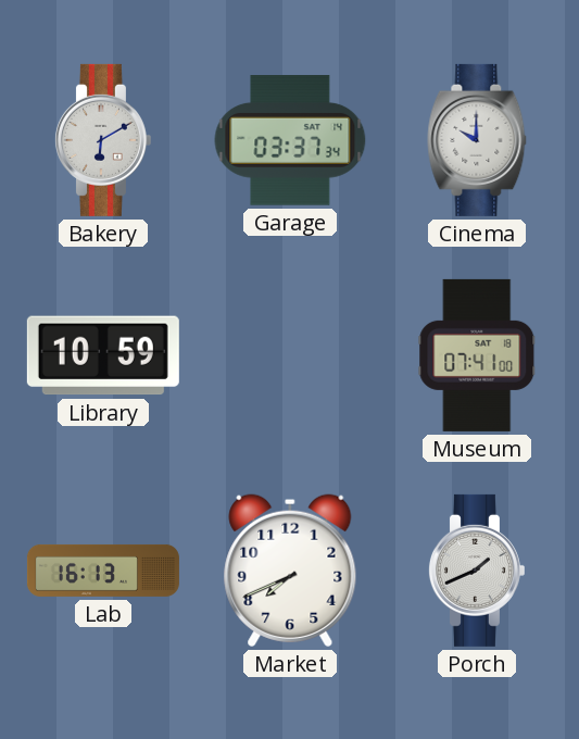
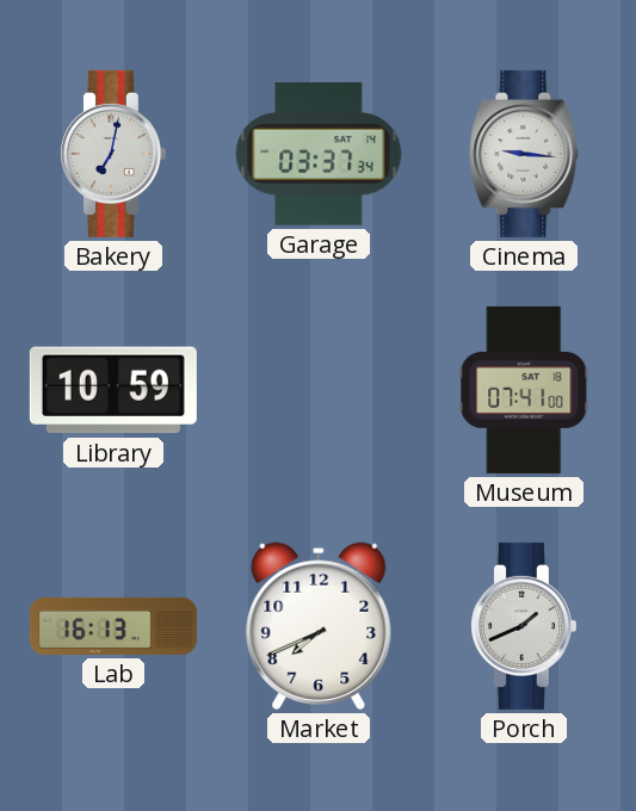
Bakery: 6:10 -> 7:02
Cinema: 10:00 -> 9:16
